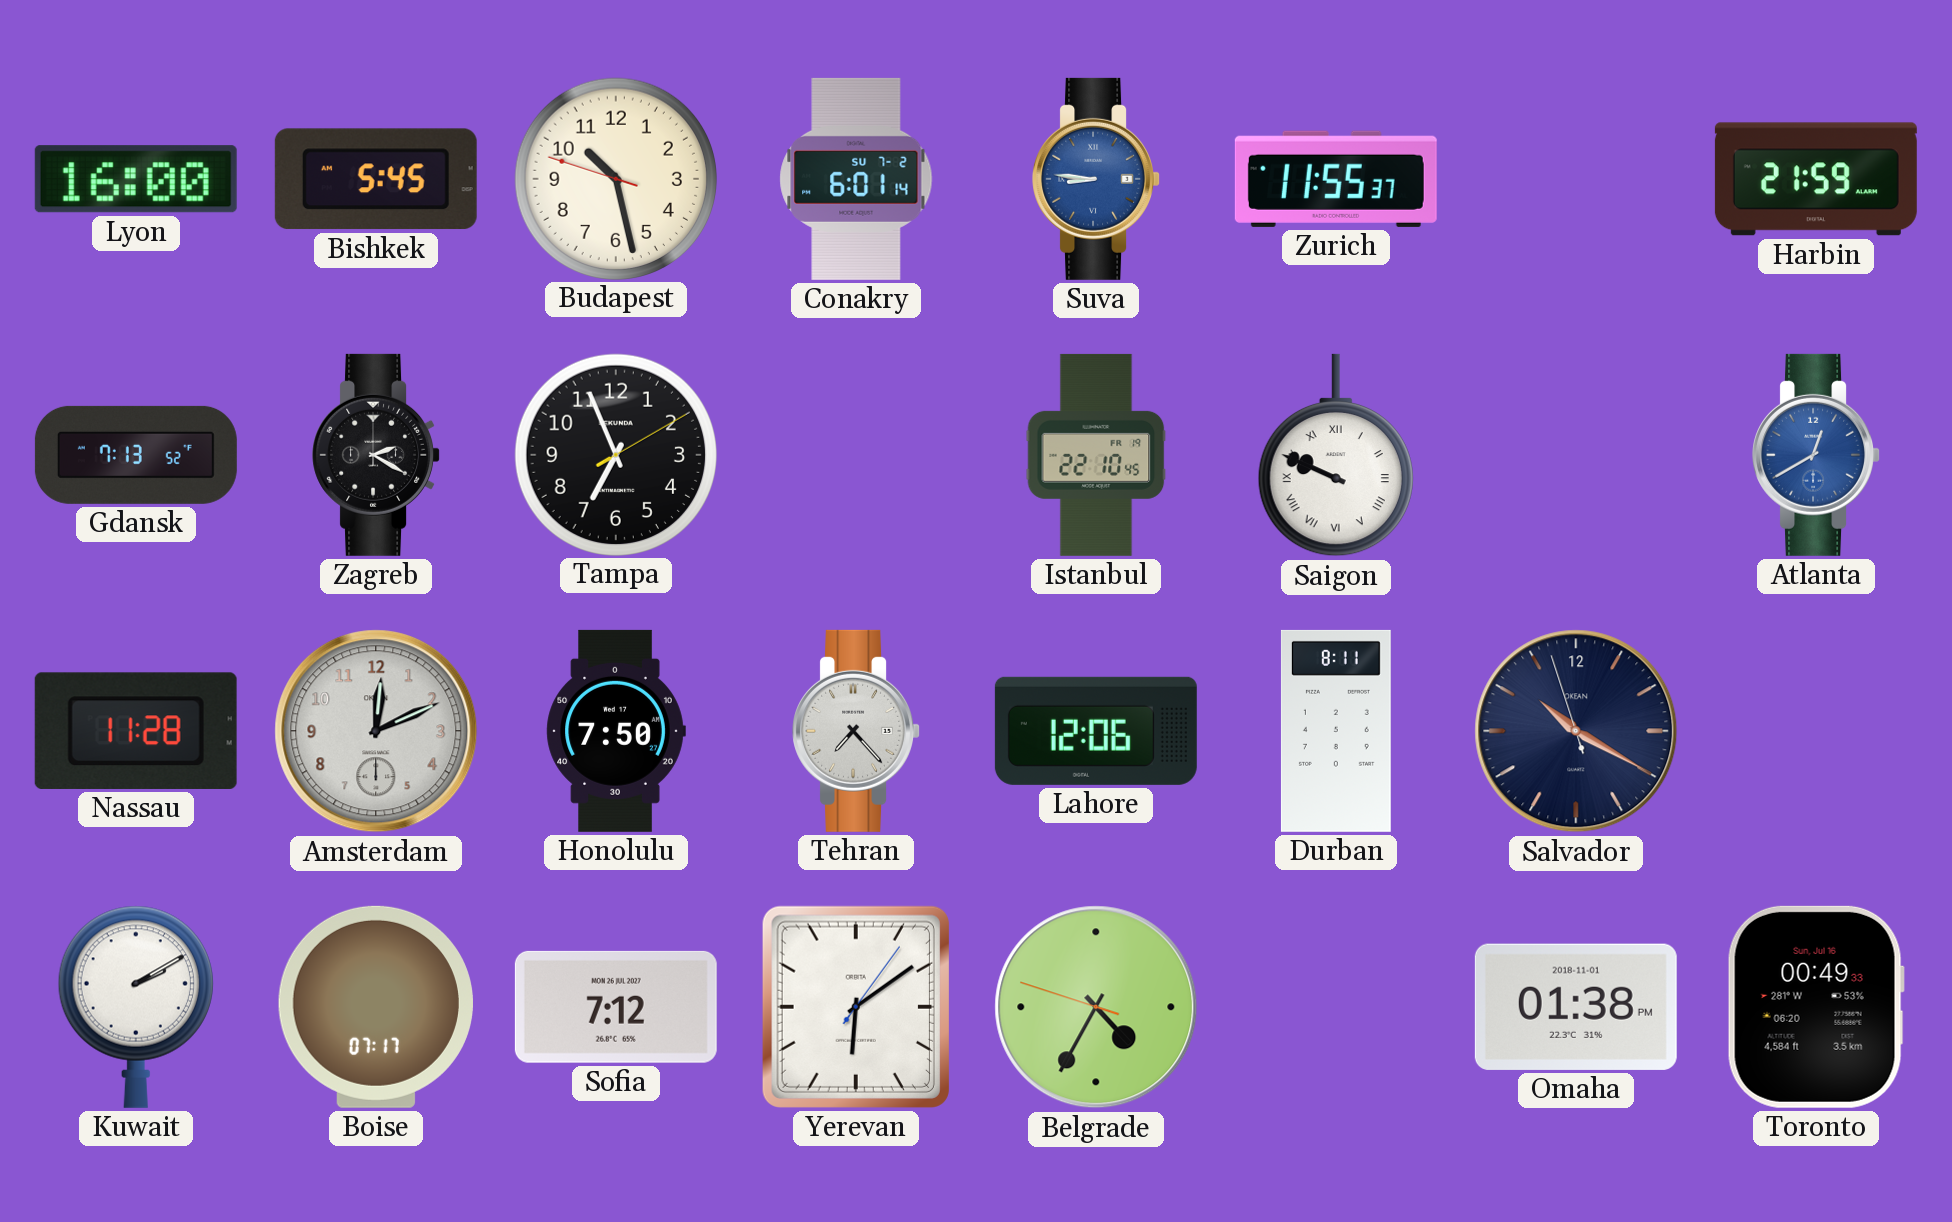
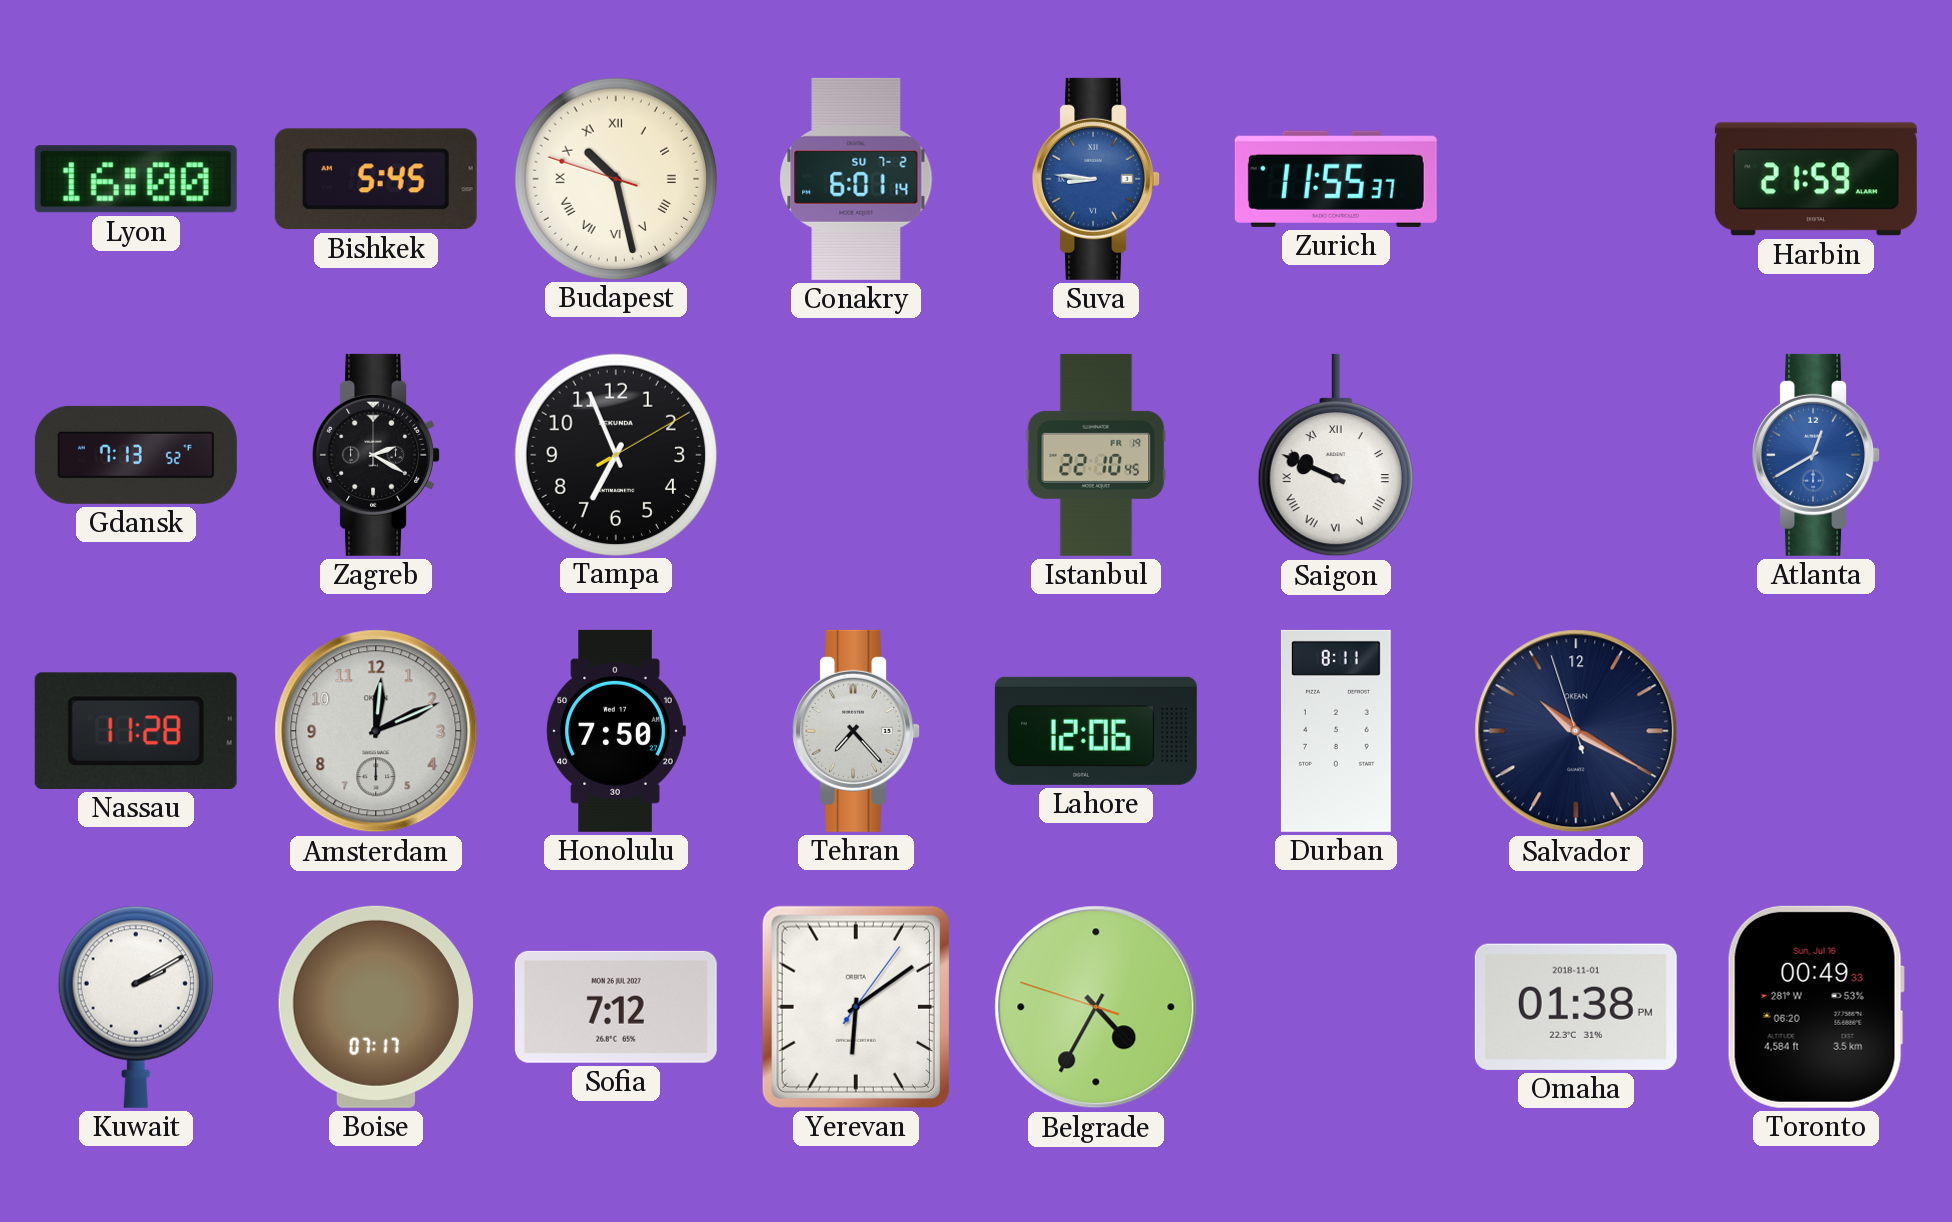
Budapest numerals: Arabic -> Roman
